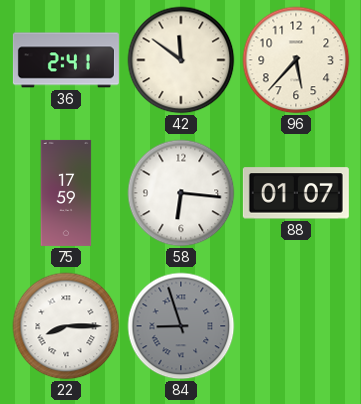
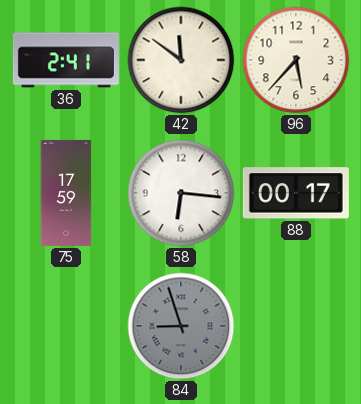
88: 01:07 -> 00:17
22: 8:15 -> none
